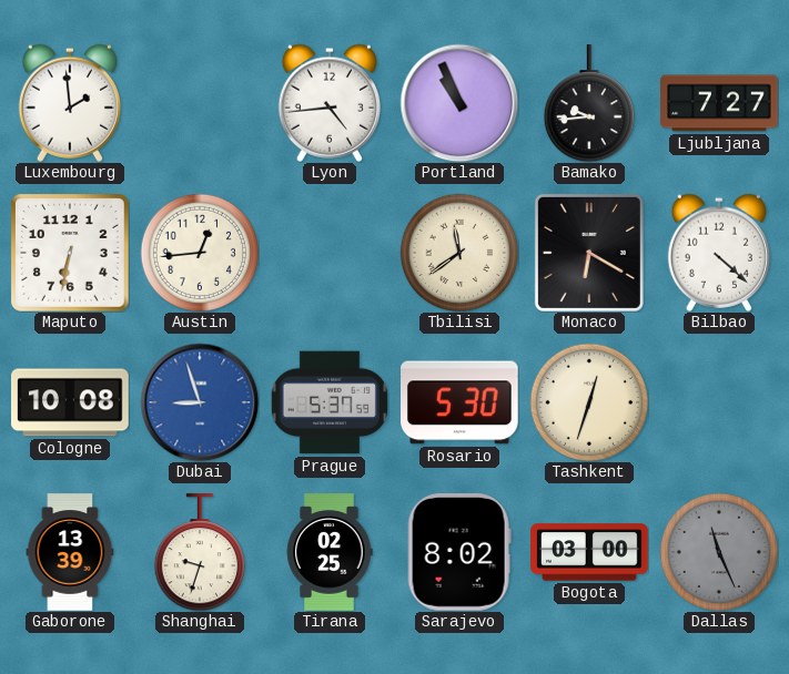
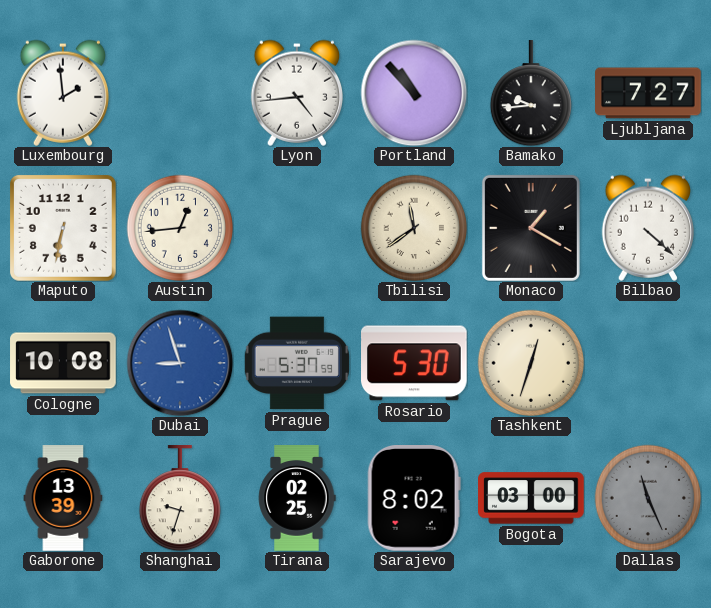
Portland: 10:56 -> 10:53
Monaco: 6:20 -> 1:20
